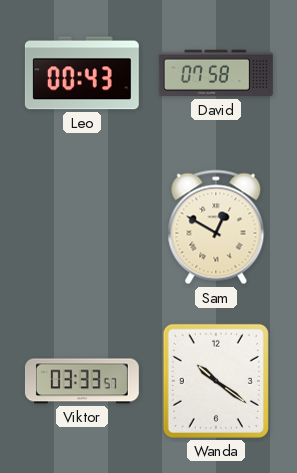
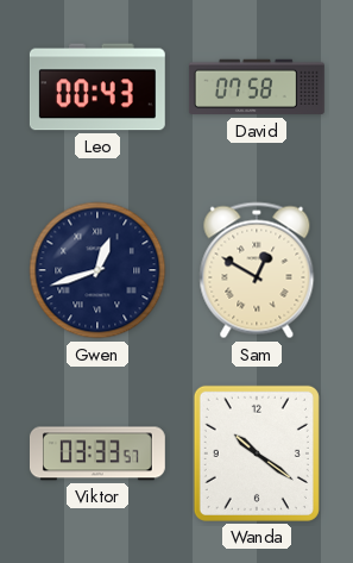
Gwen: none -> 12:42
